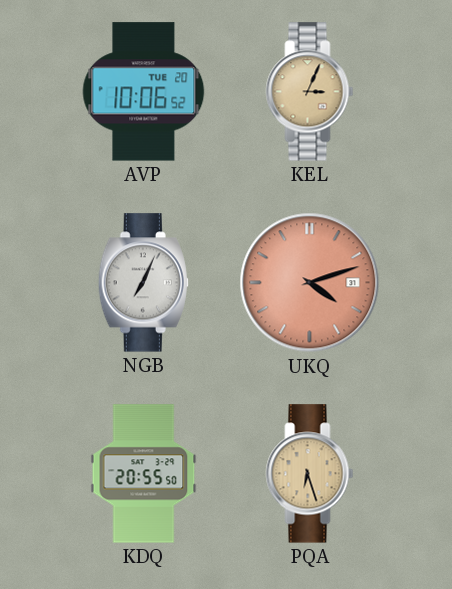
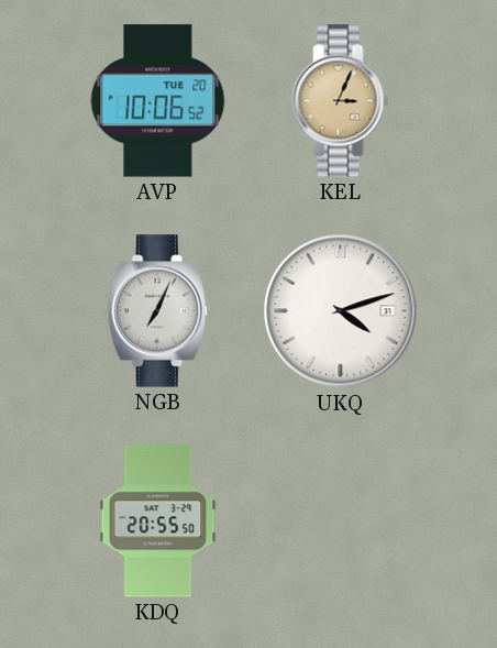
UKQ dial: salmon -> white
PQA: 6:27 -> none
